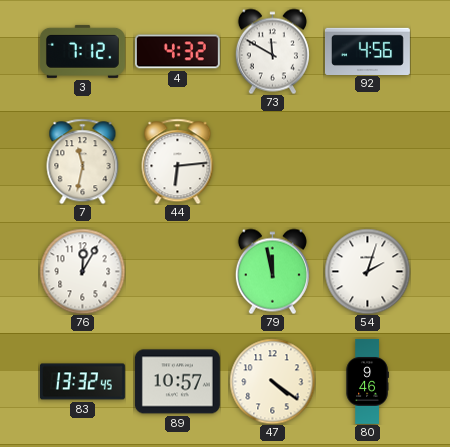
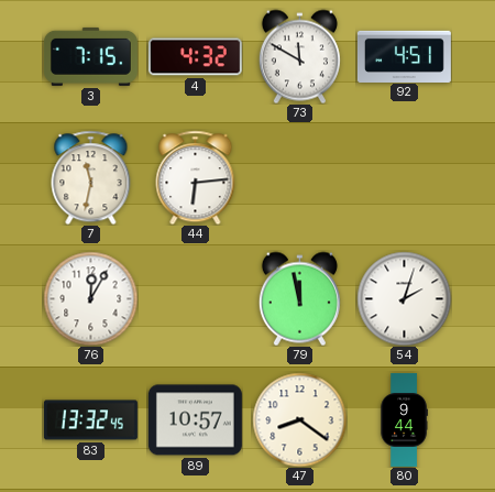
3: 7:12 -> 7:15
92: 4:56 -> 4:51
47: 4:21 -> 8:21
80: 9:46 -> 9:44
